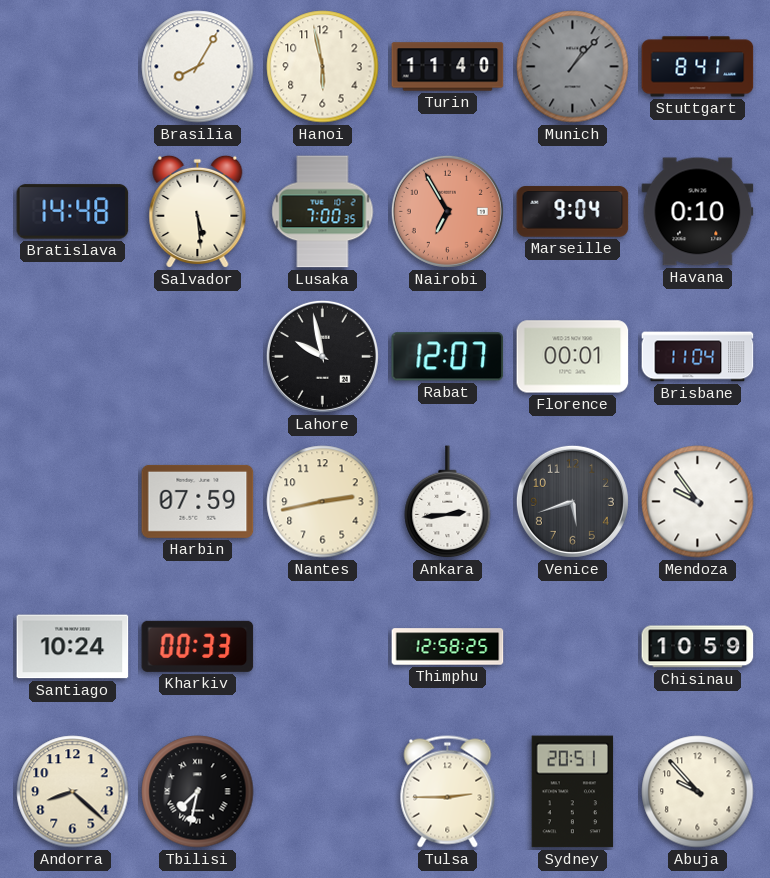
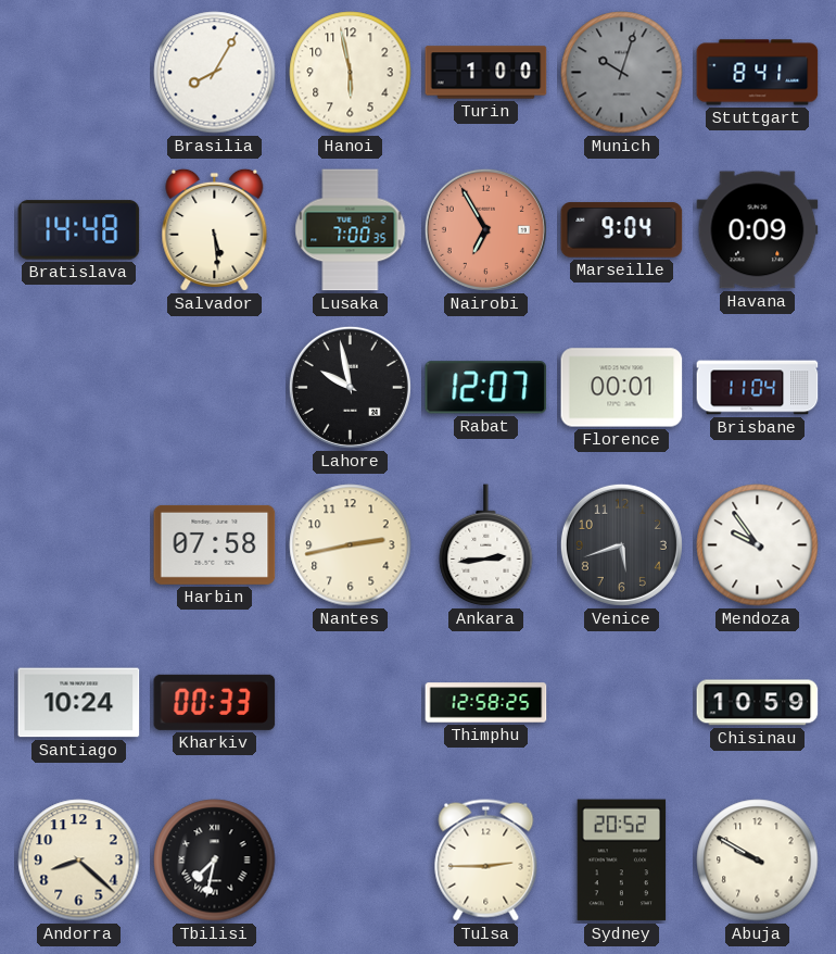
Turin: 11:40 -> 1:00
Munich: 1:07 -> 10:03
Havana: 0:10 -> 0:09
Harbin: 07:59 -> 07:58
Sydney: 20:51 -> 20:52
Abuja: 9:53 -> 9:50
